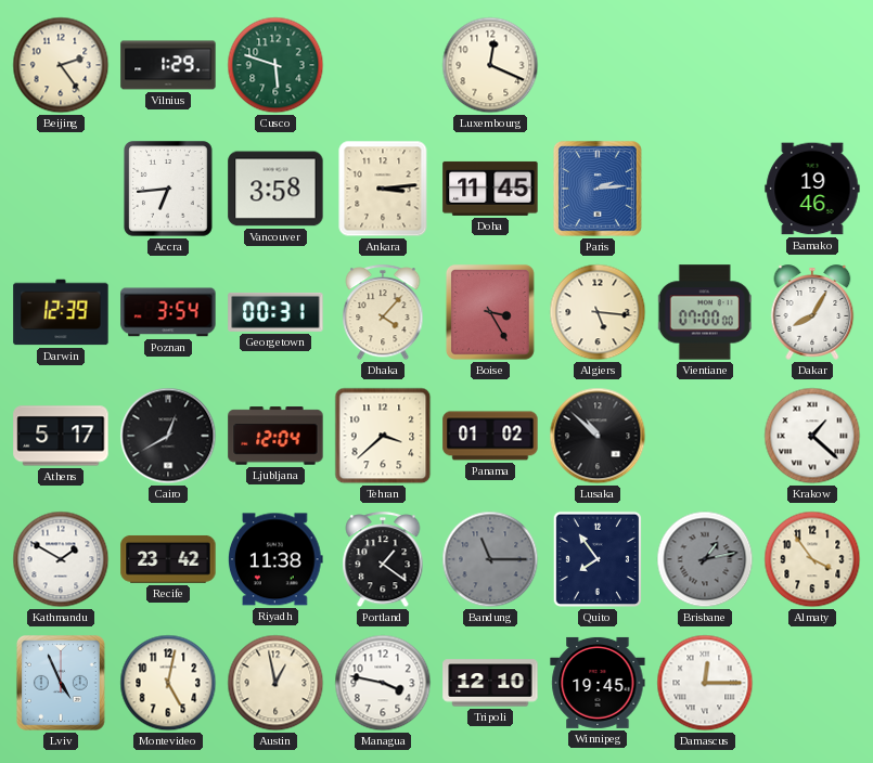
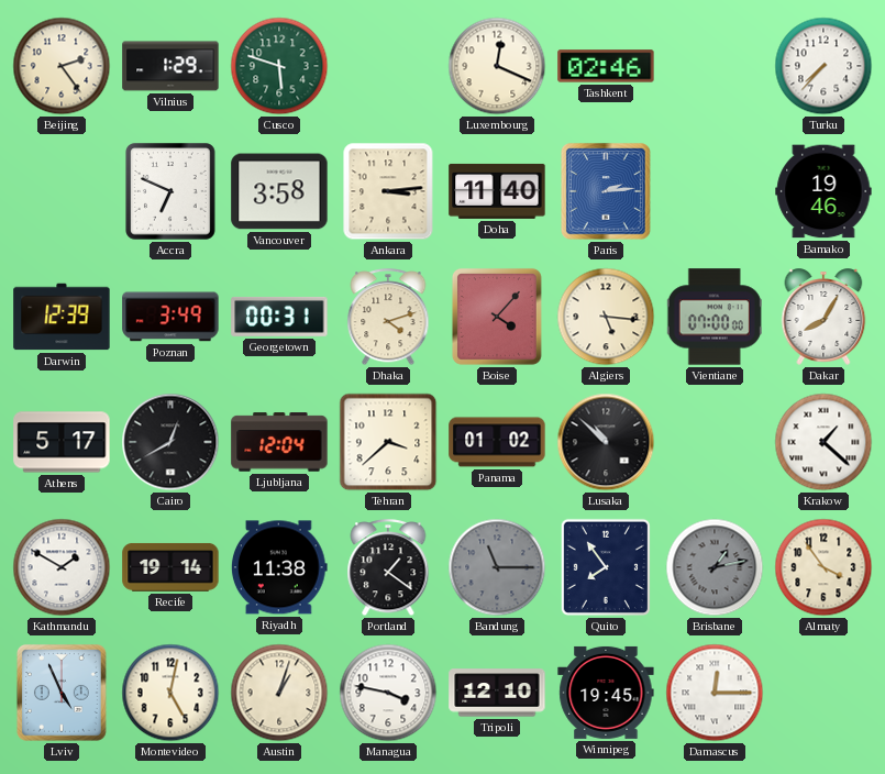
Tashkent: none -> 02:46
Turku: none -> 7:37
Accra: 6:44 -> 6:49
Doha: 11:45 -> 11:40
Poznan: 3:54 -> 3:49
Dhaka: 4:07 -> 4:12
Boise: 3:25 -> 4:07
Recife: 23:42 -> 19:14
Austin: 12:58 -> 1:03
